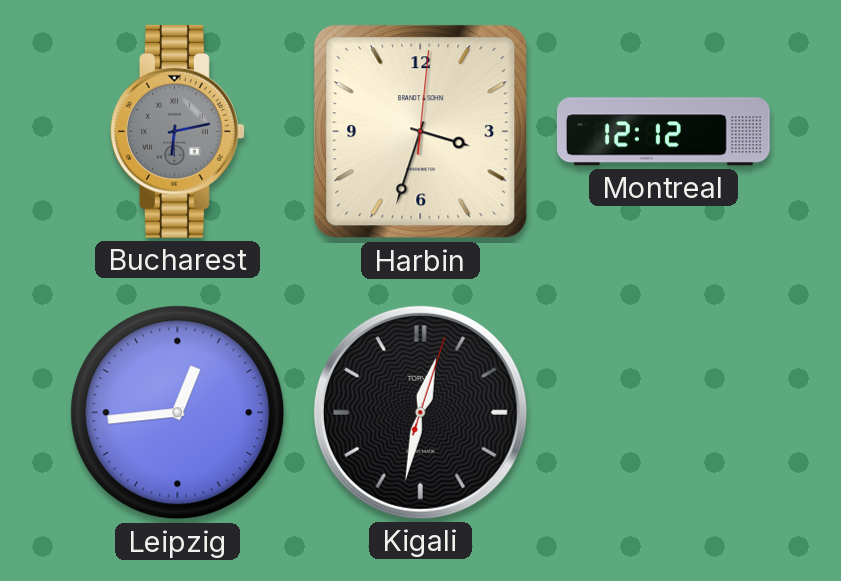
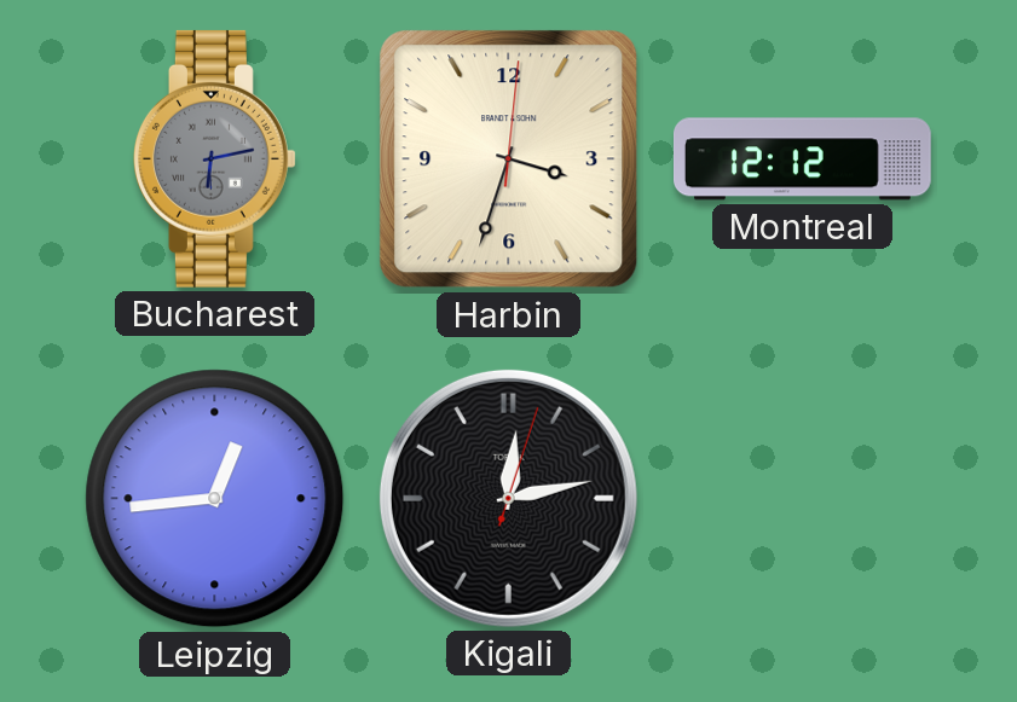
Kigali: 12:32 -> 12:13
